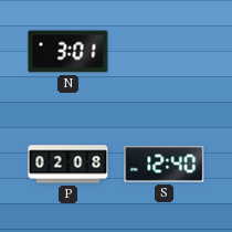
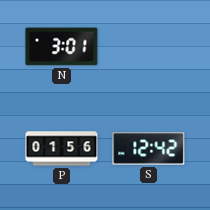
P: 02:08 -> 01:56
S: 12:40 -> 12:42
